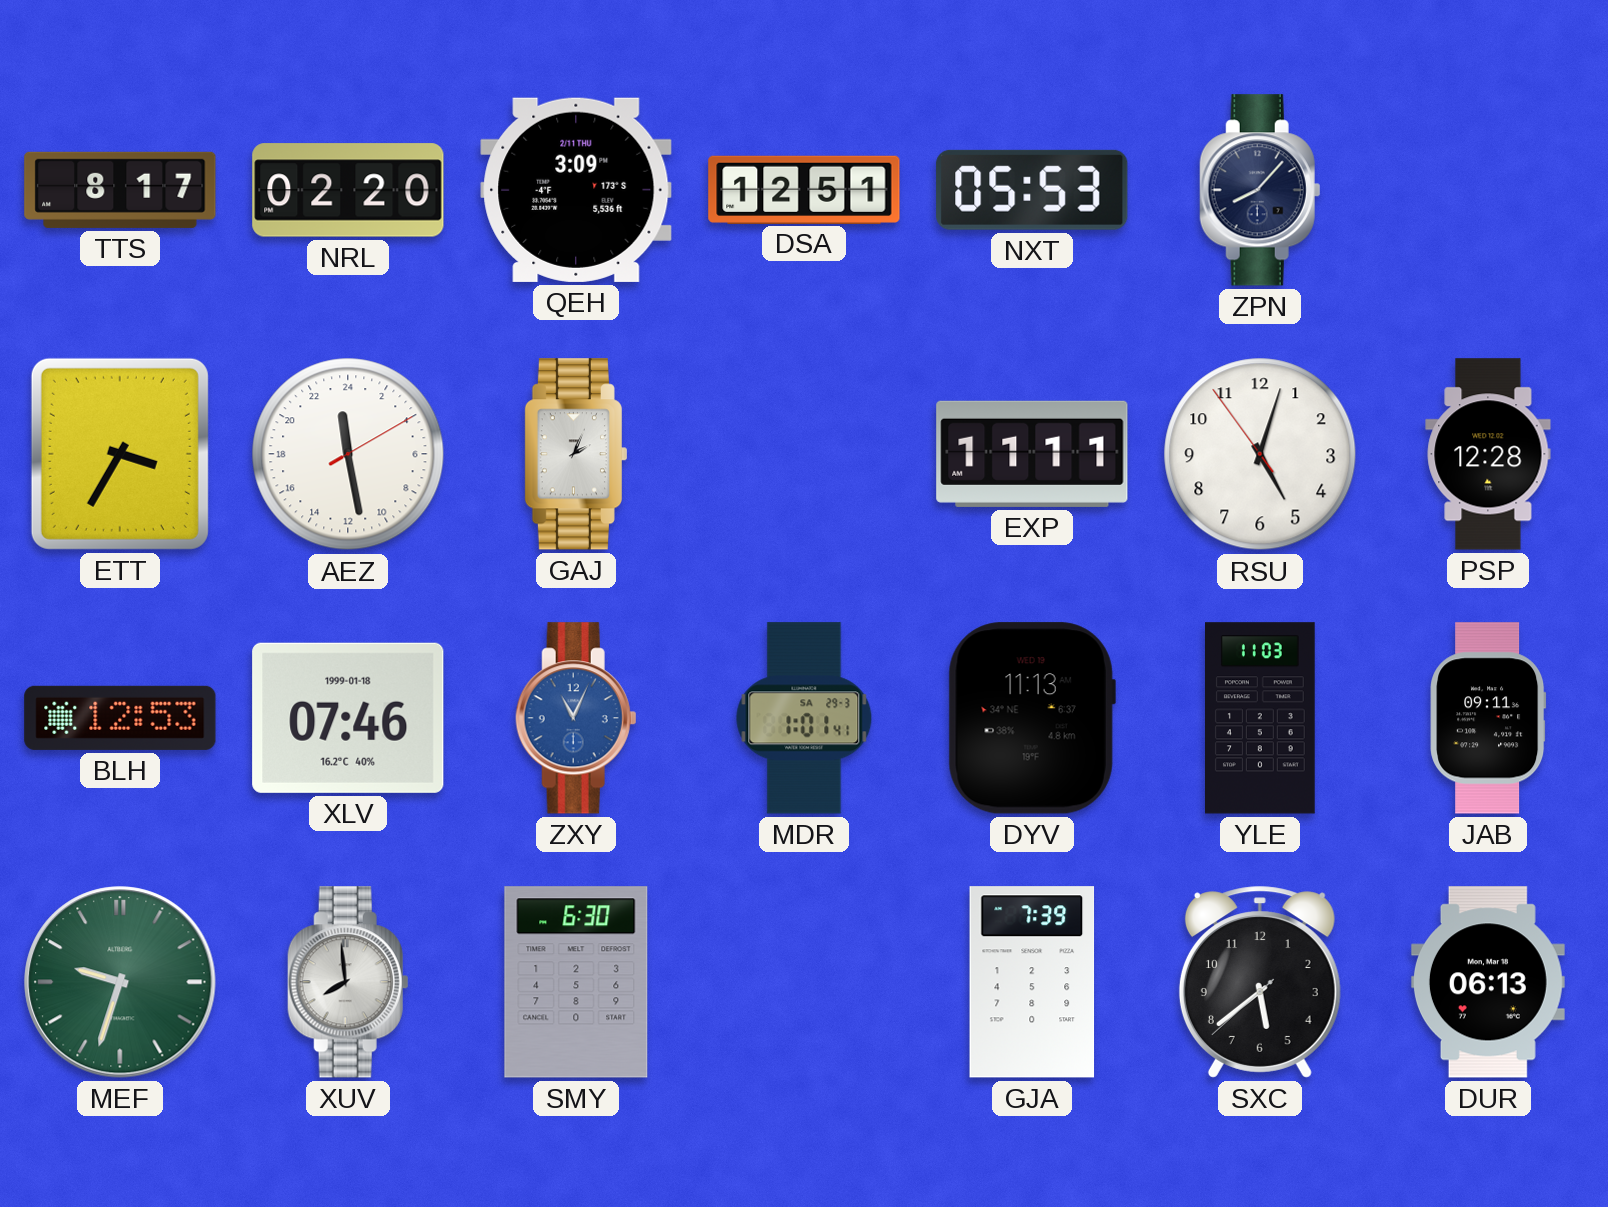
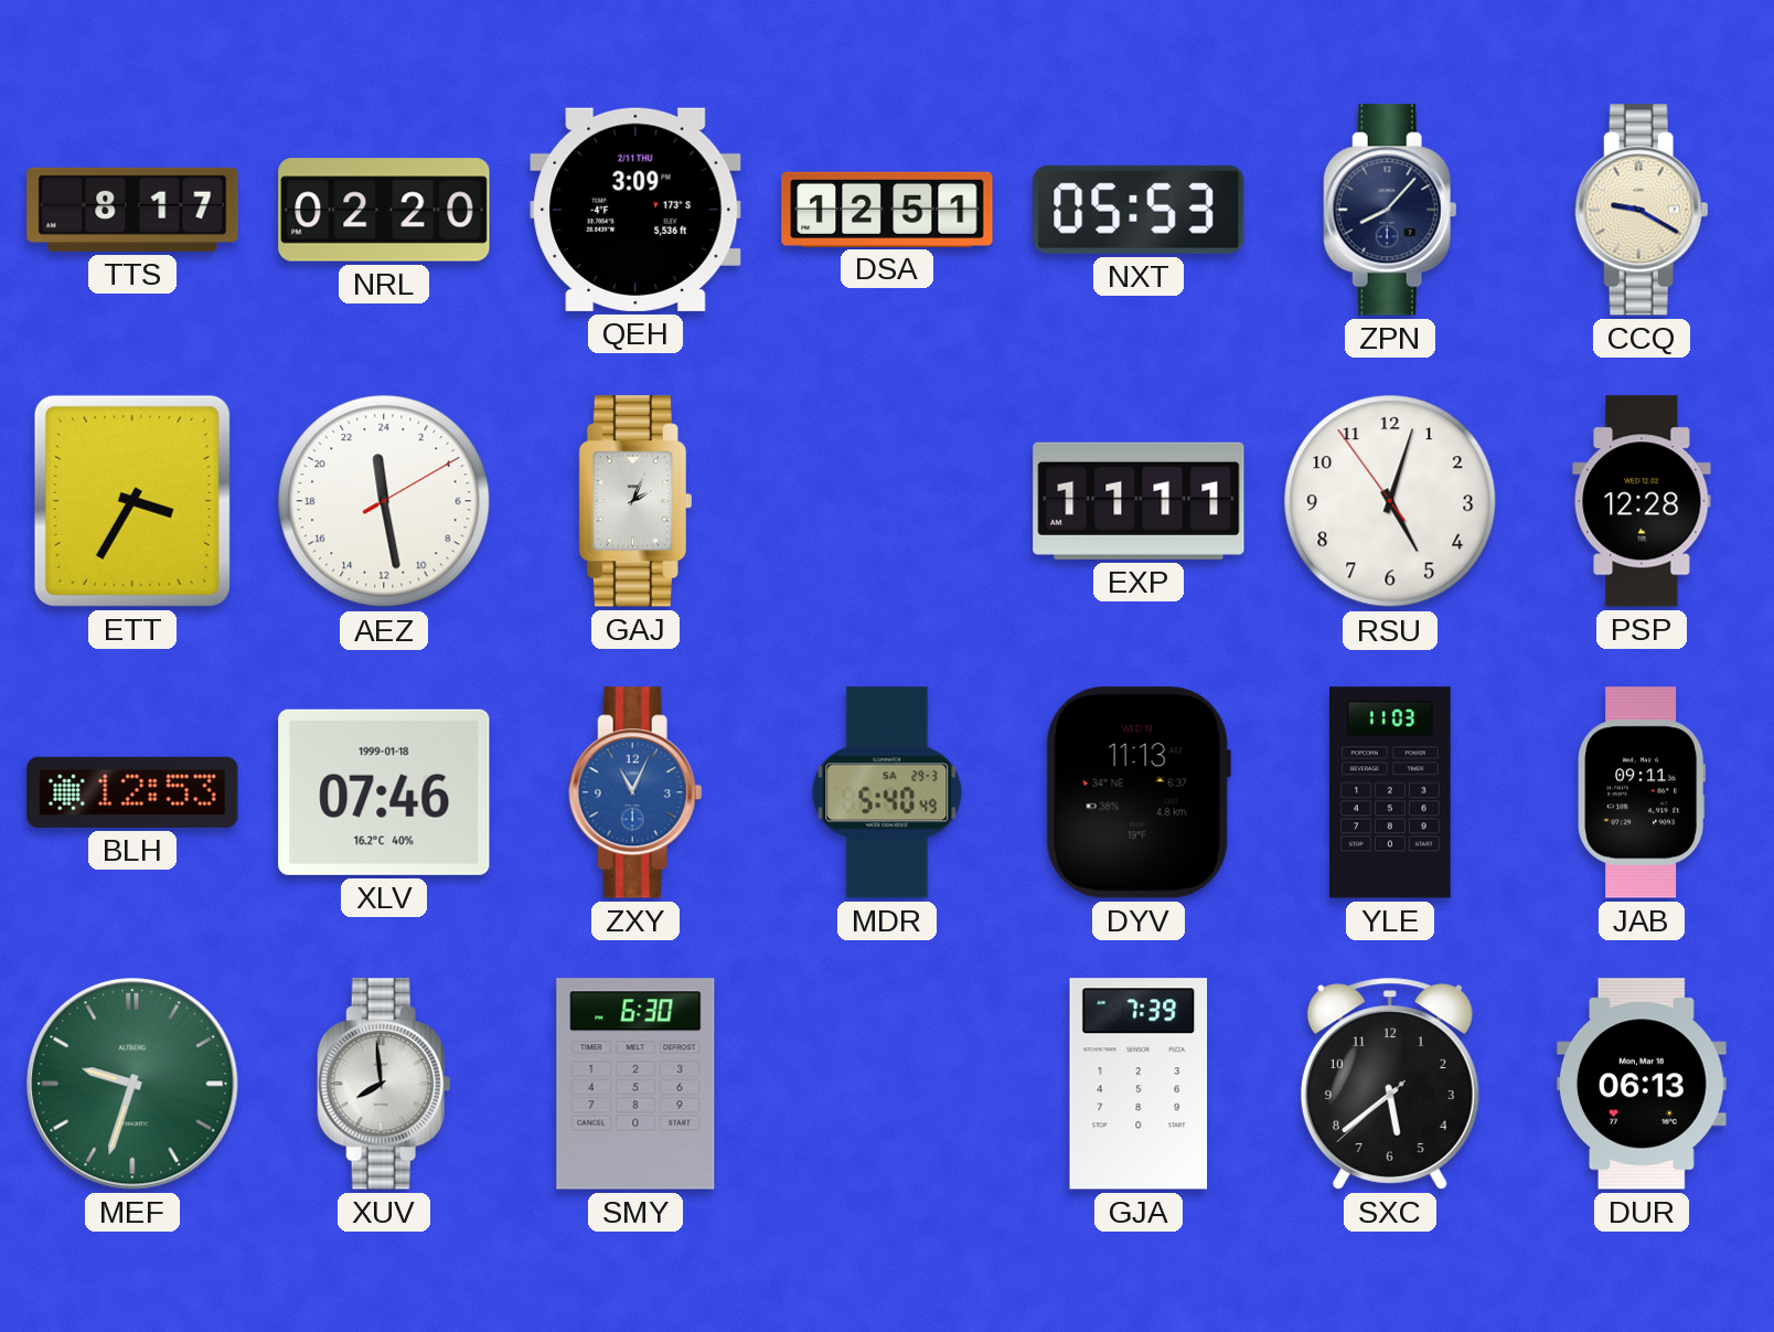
CCQ: none -> 9:20
MDR: 1:01 -> 5:40
